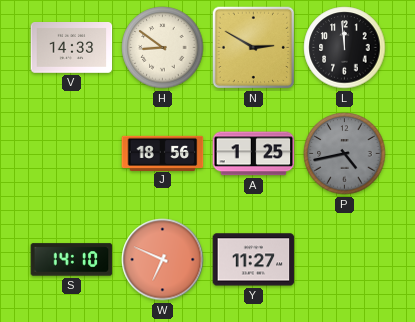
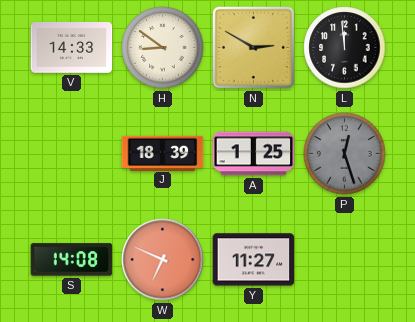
J: 18:56 -> 18:39
P: 4:43 -> 12:27
S: 14:10 -> 14:08
